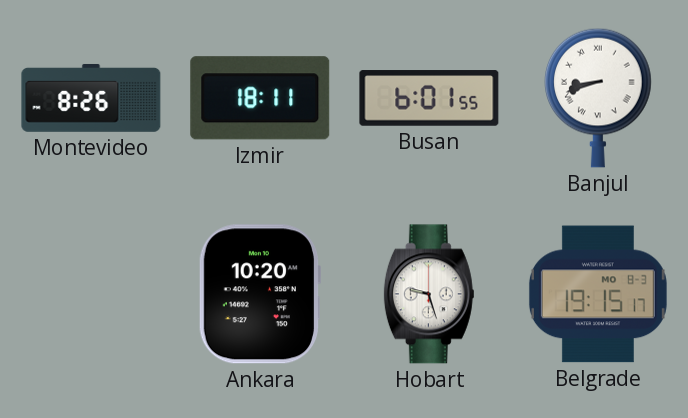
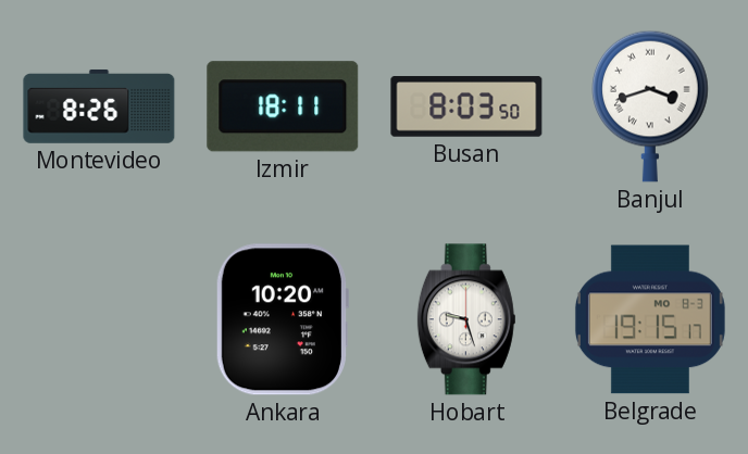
Busan: 6:01 -> 8:03
Banjul: 8:42 -> 3:42
